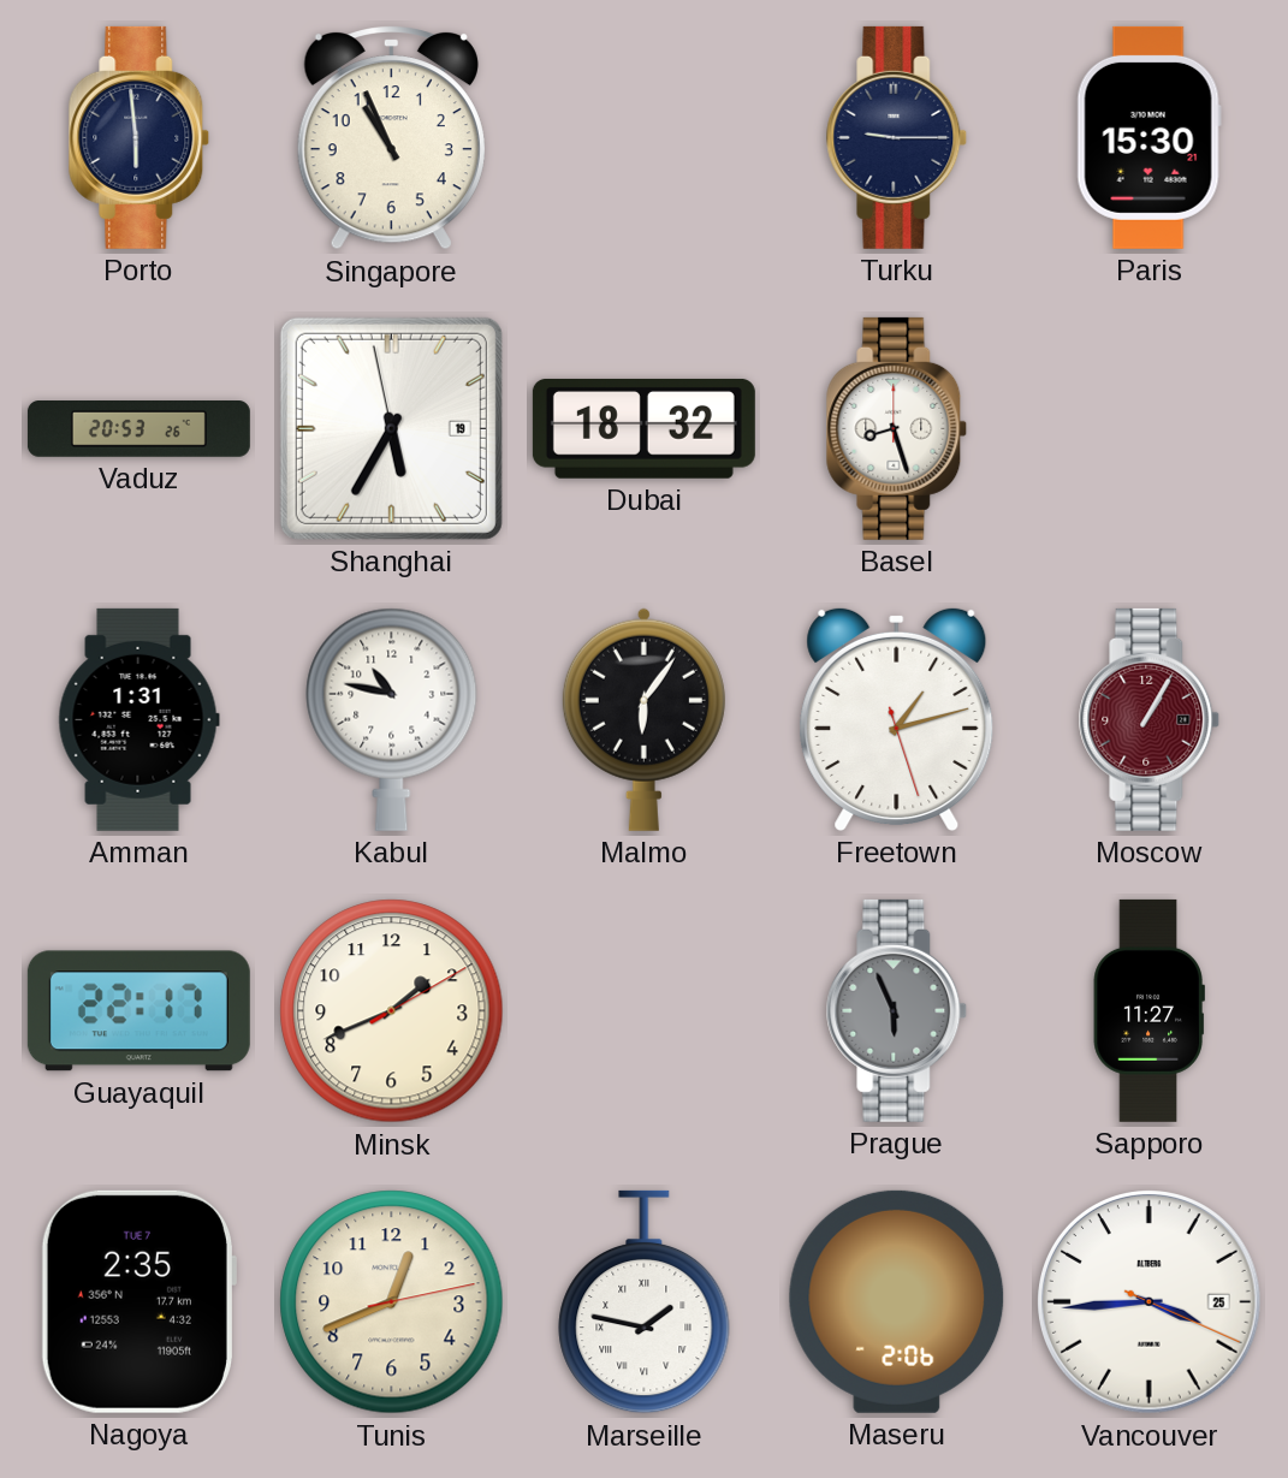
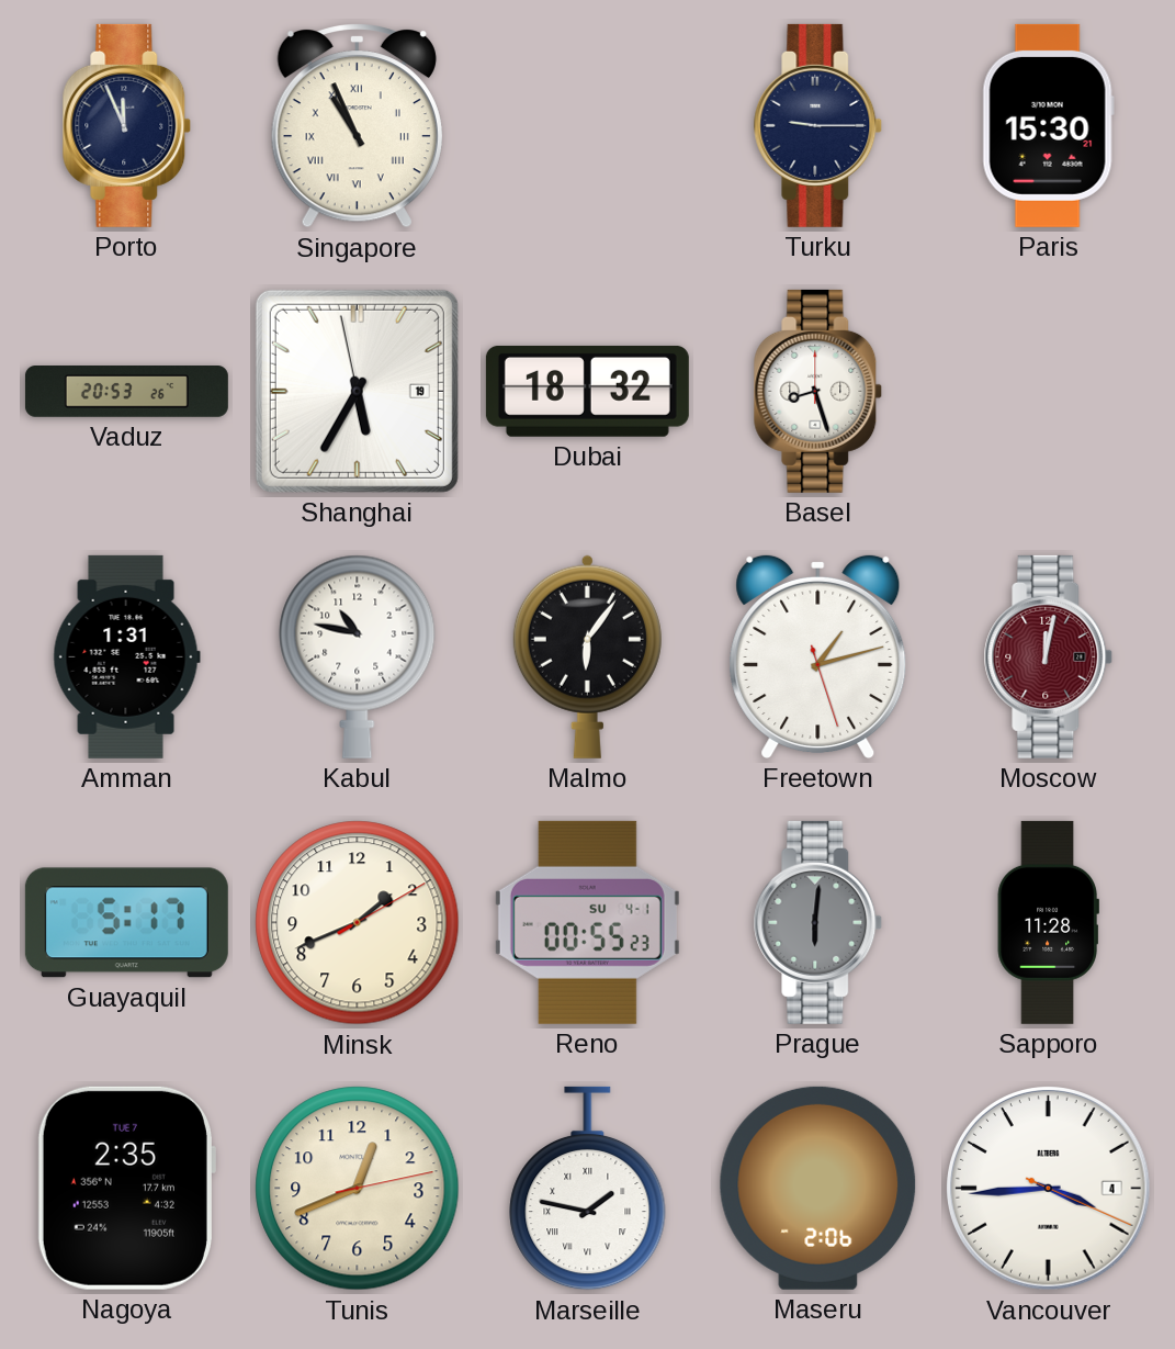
Porto: 5:59 -> 11:56
Singapore numerals: Arabic -> Roman
Moscow: 1:05 -> 12:02
Guayaquil: 22:17 -> 5:17
Reno: none -> 00:55
Prague: 5:56 -> 6:01
Sapporo: 11:27 -> 11:28
Vancouver date: 25 -> 4
